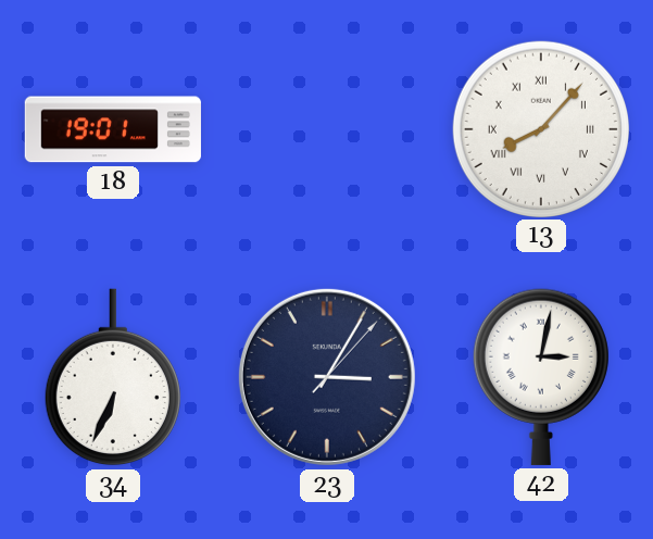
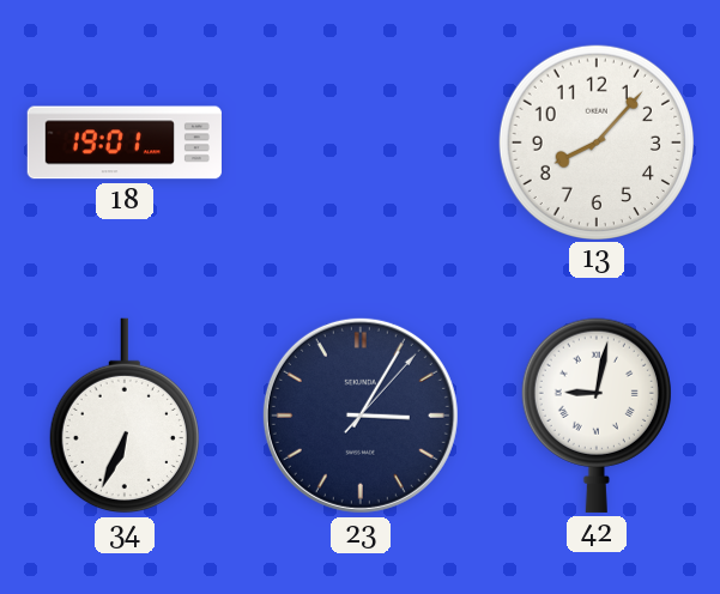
13 numerals: Roman -> Arabic
42: 3:02 -> 9:02
